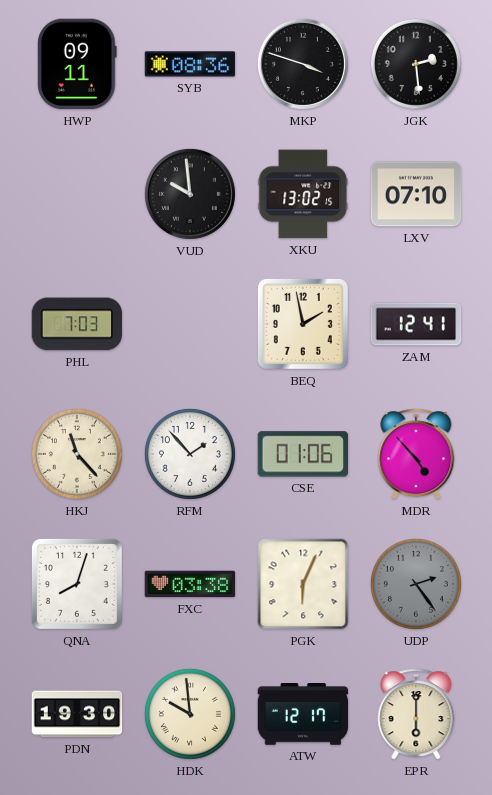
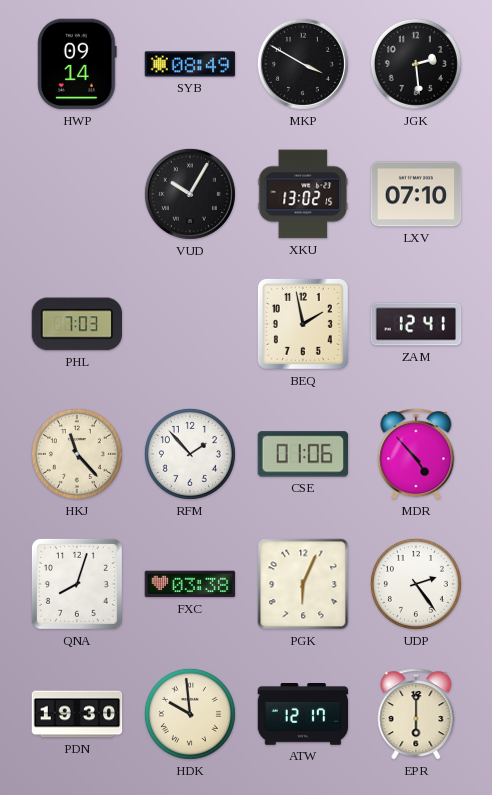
HWP: 09:11 -> 09:14
SYB: 08:36 -> 08:49
MKP: 3:48 -> 3:50
VUD: 9:59 -> 10:05
UDP dial: grey -> white
